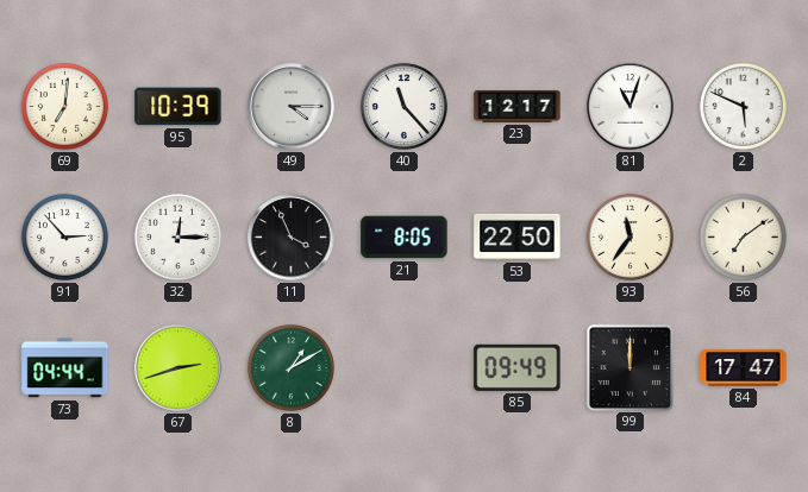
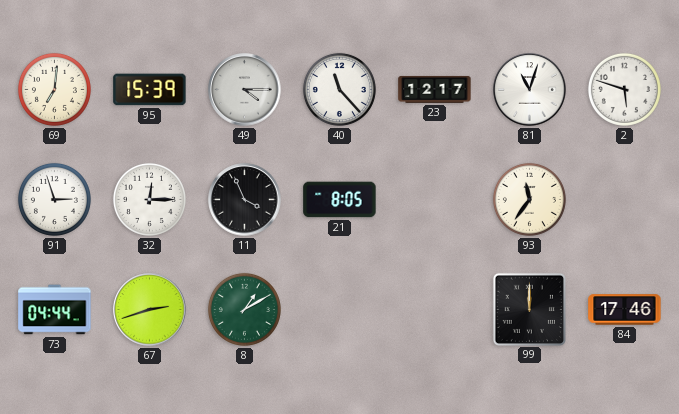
95: 10:39 -> 15:39
2: 5:49 -> 5:48
91: 2:53 -> 2:57
53: 22:50 -> none
56: 7:09 -> none
85: 09:49 -> none
84: 17:47 -> 17:46
